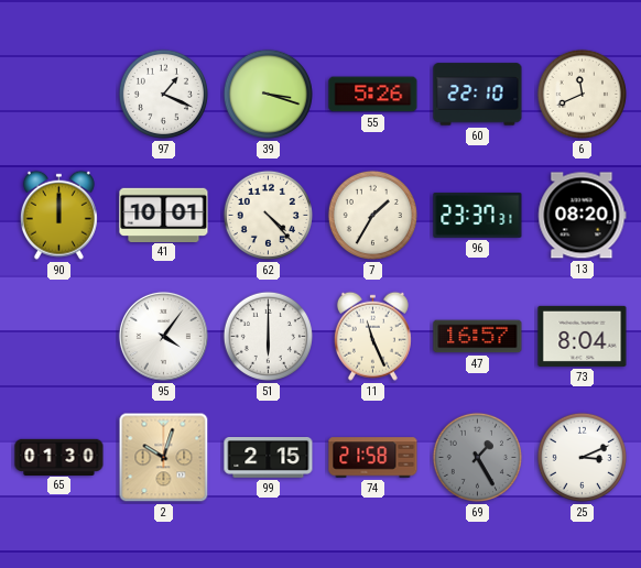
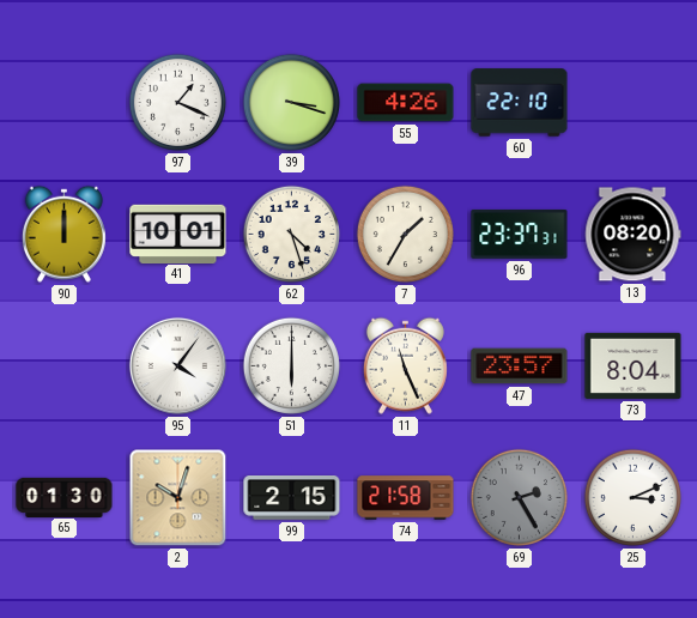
55: 5:26 -> 4:26
6: 11:41 -> none
62: 4:23 -> 4:27
47: 16:57 -> 23:57
69: 1:25 -> 2:25
